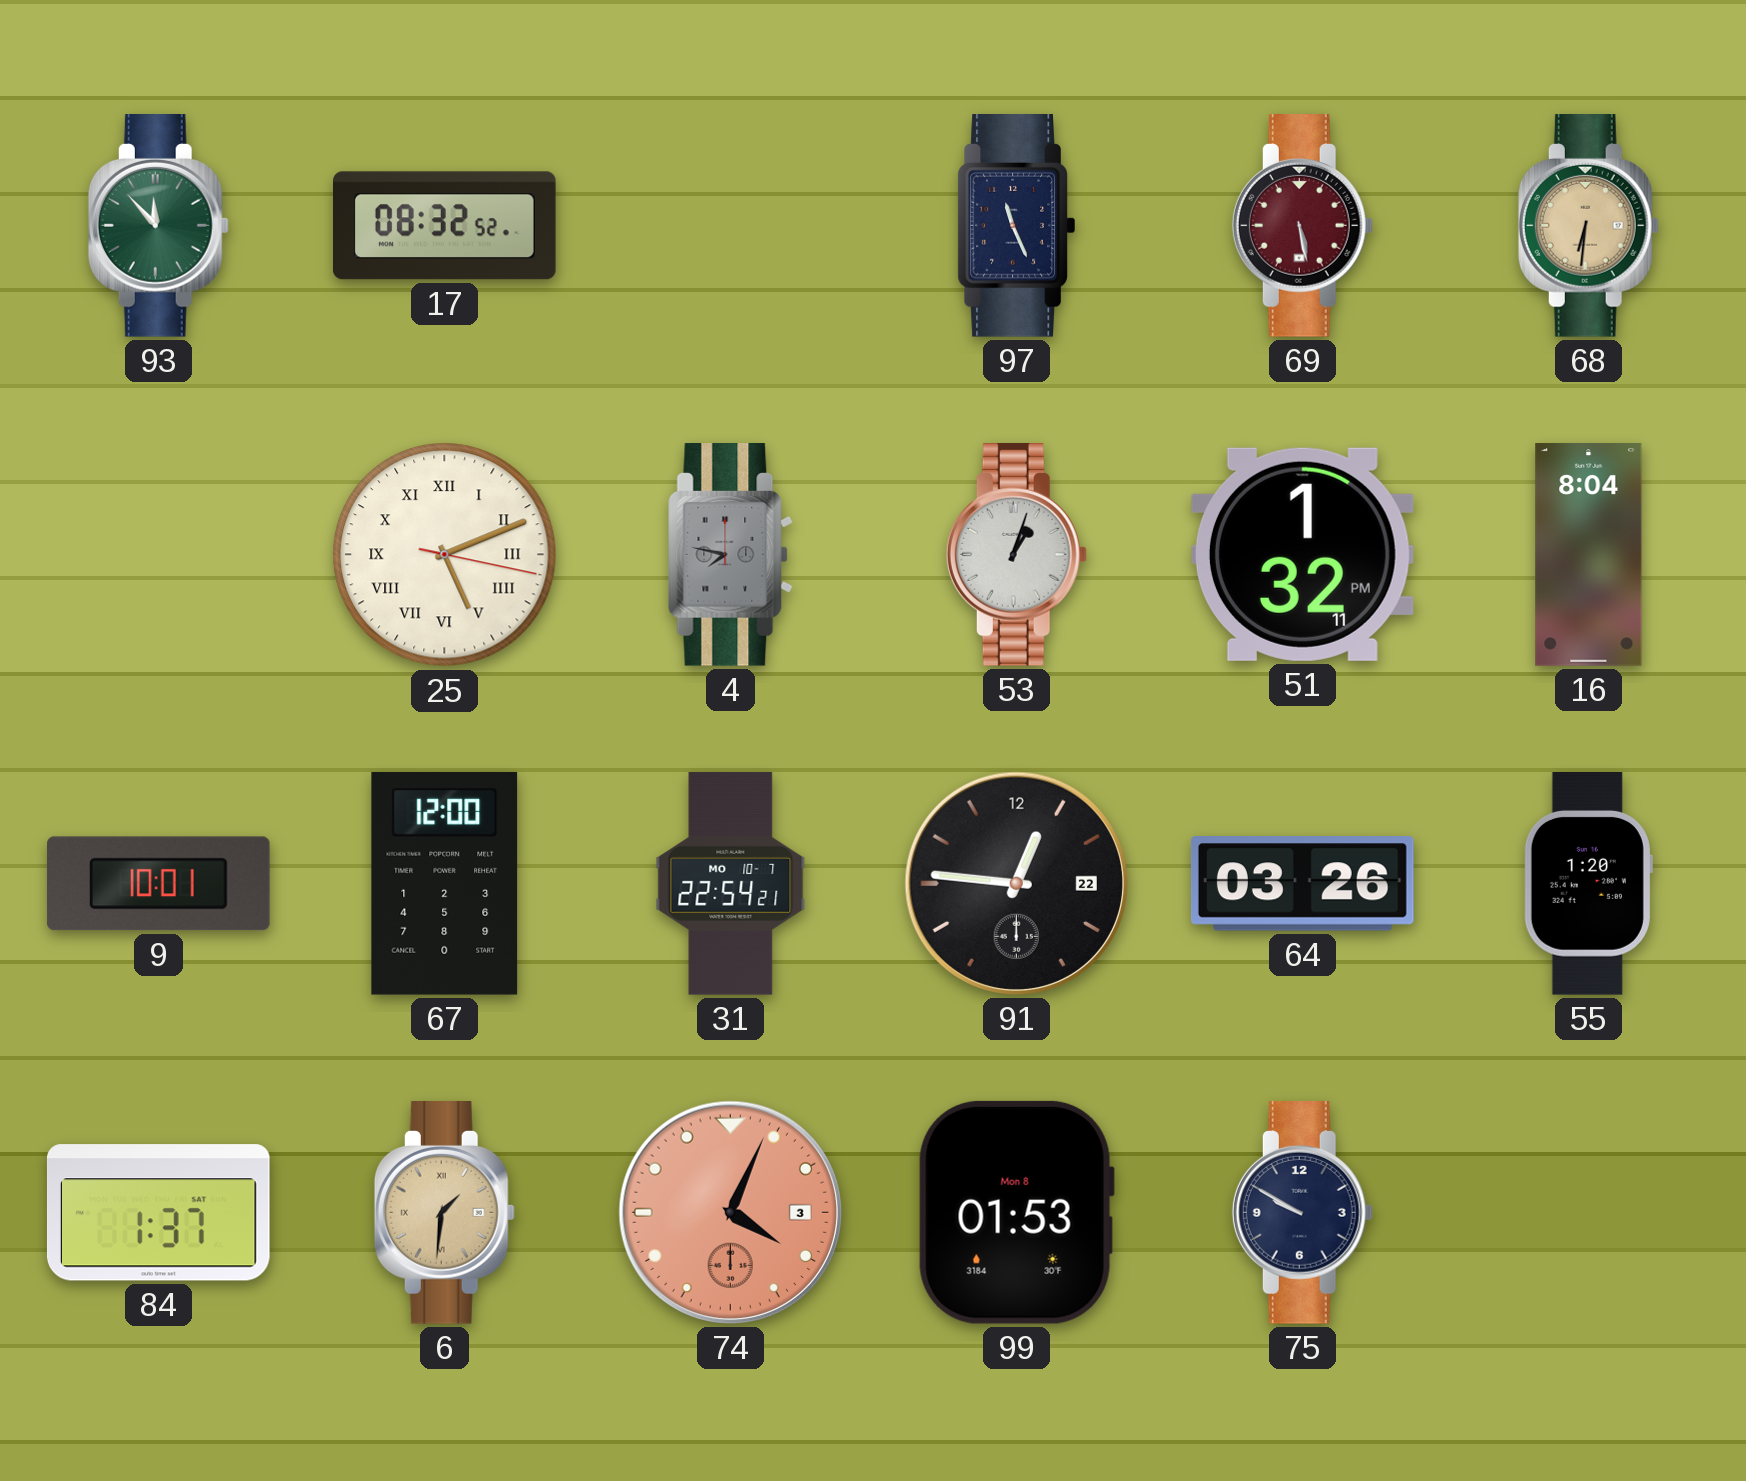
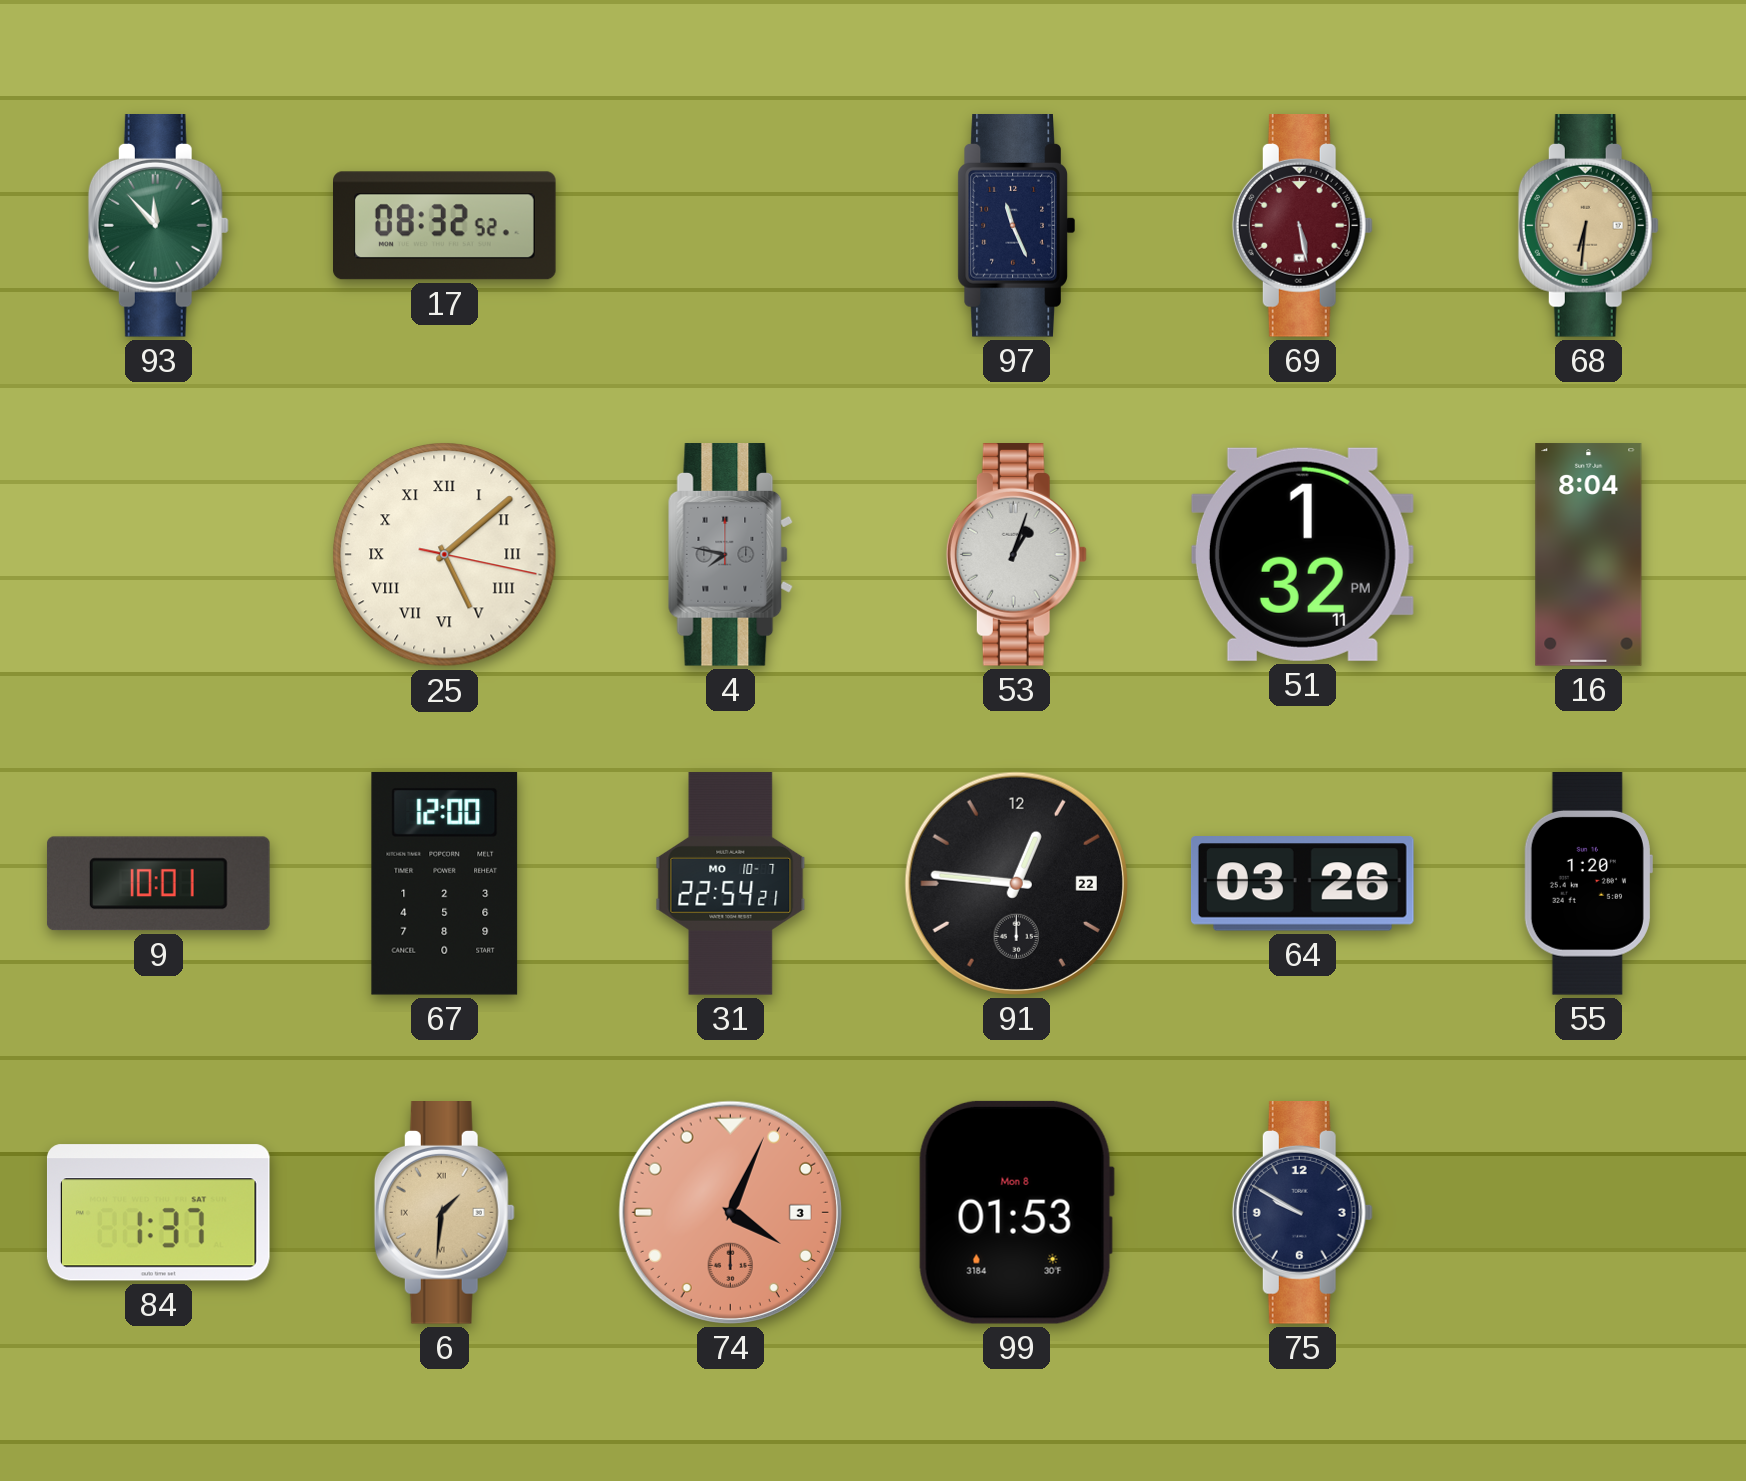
25: 5:11 -> 5:08
